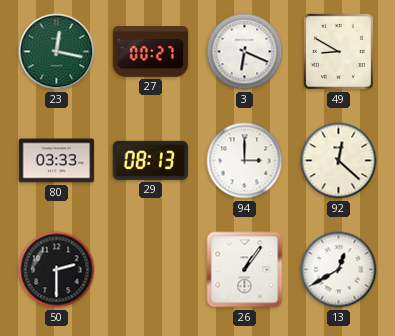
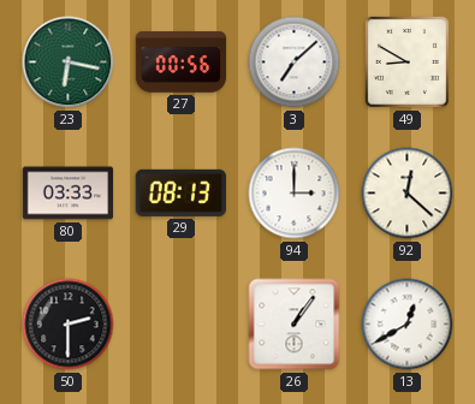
23: 12:17 -> 6:17
27: 00:27 -> 00:56
3: 6:19 -> 7:08
